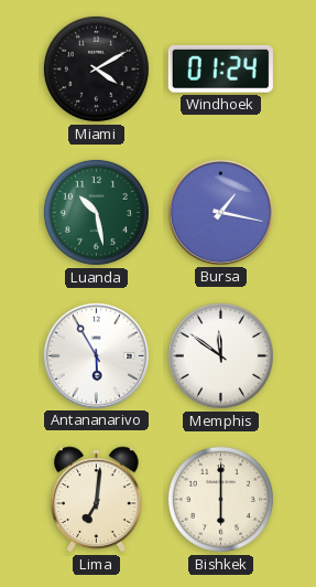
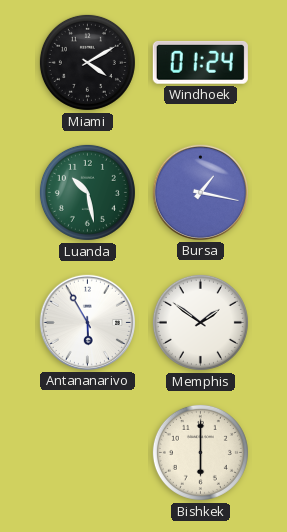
Memphis: 11:51 -> 1:51
Lima: 7:01 -> none
